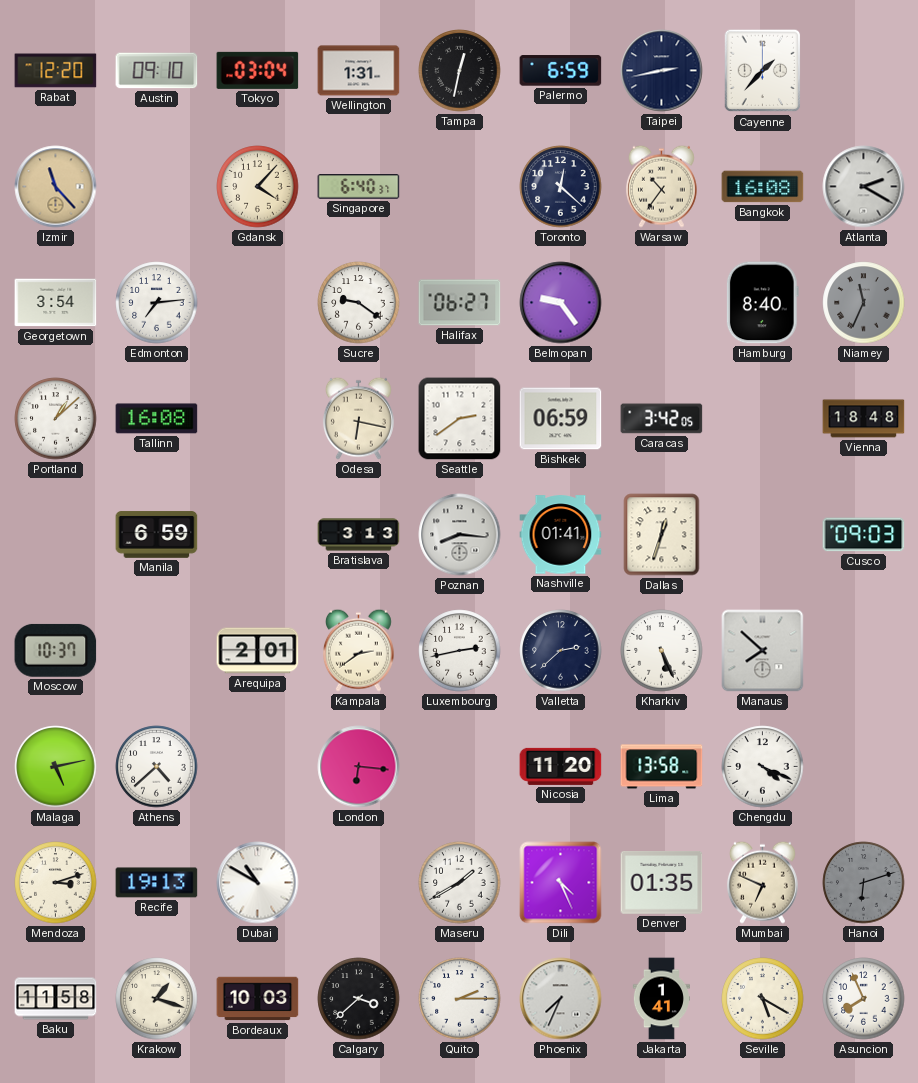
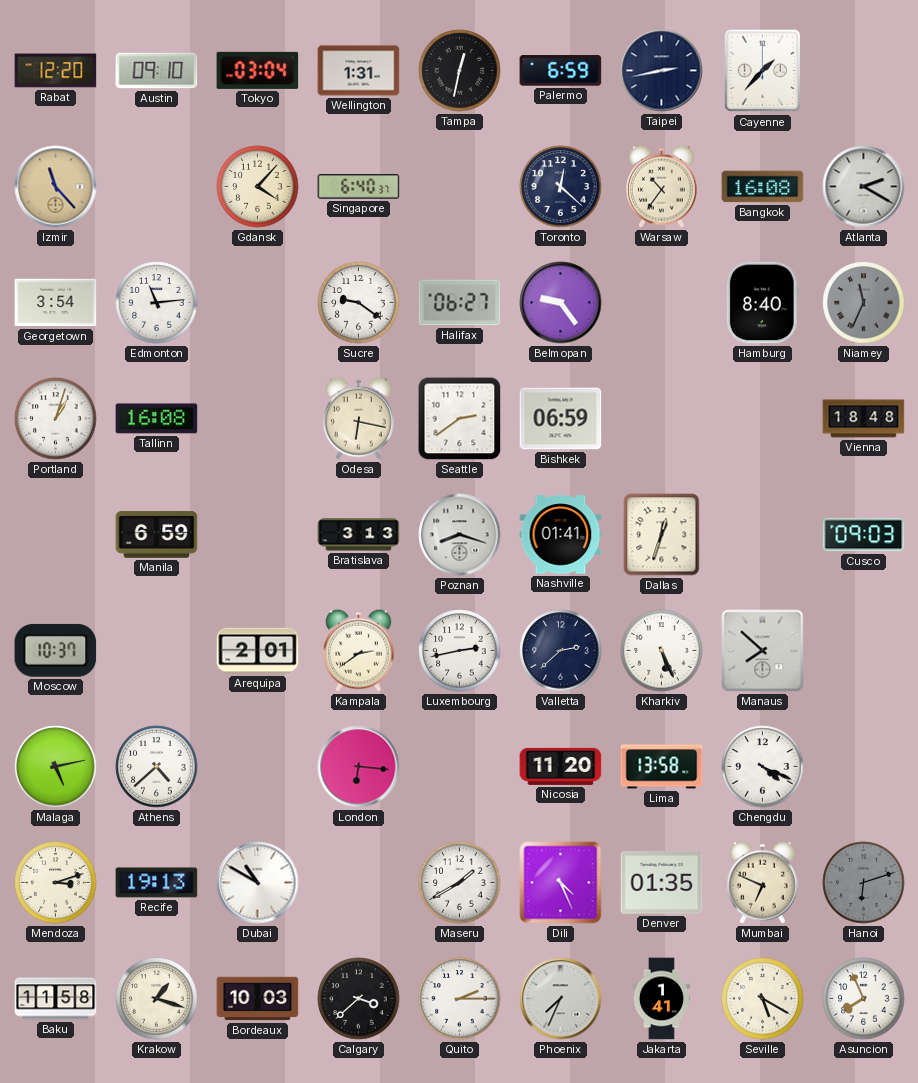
Edmonton: 7:14 -> 11:14
Portland: 1:08 -> 1:03
Caracas: 3:42 -> none
Poznan: 8:16 -> 8:18
